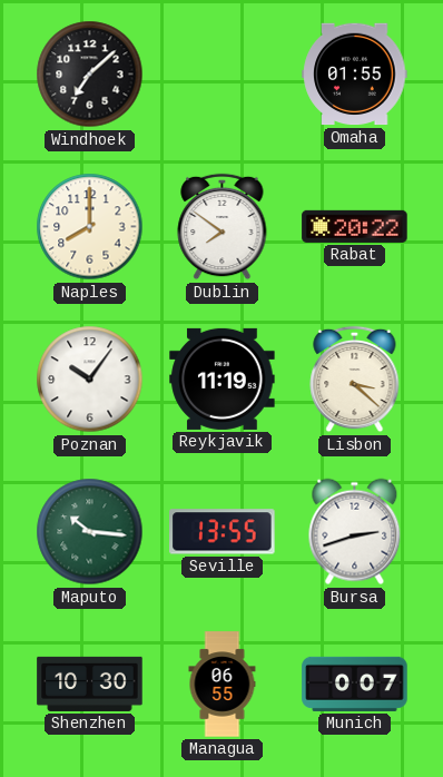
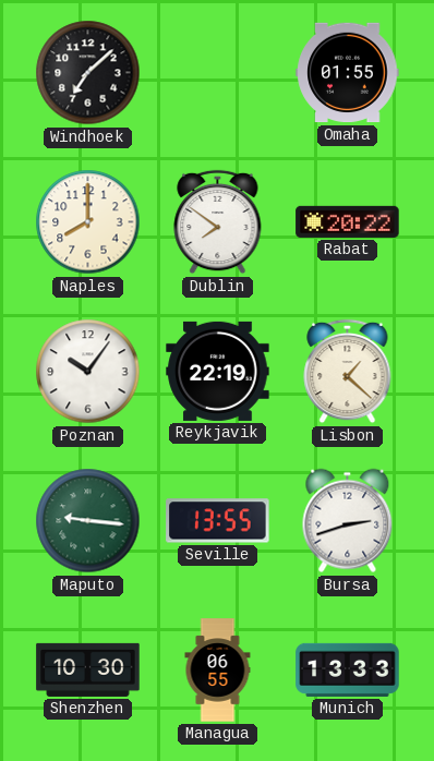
Reykjavik: 11:19 -> 22:19
Lisbon: 3:22 -> 1:22
Maputo: 10:16 -> 9:16
Munich: 0:07 -> 13:33
